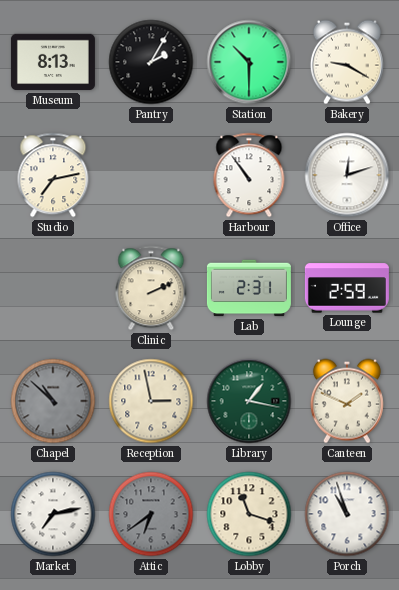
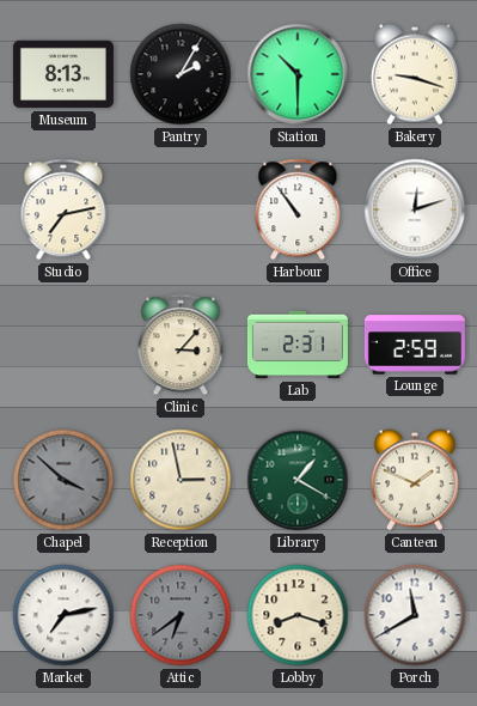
Bakery: 9:20 -> 9:18
Clinic: 2:11 -> 3:07
Chapel: 10:52 -> 3:52
Library: 1:17 -> 1:20
Lobby: 11:18 -> 8:18
Porch: 10:57 -> 11:40
